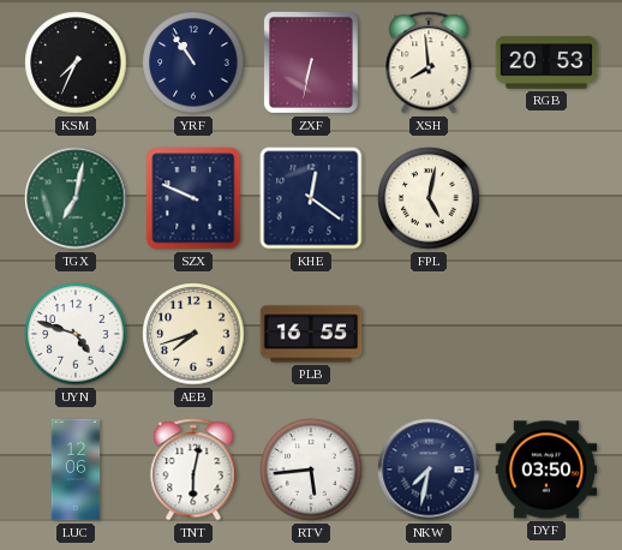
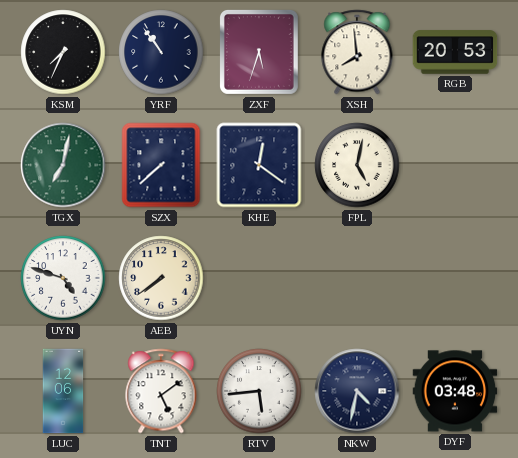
ZXF: 6:32 -> 5:33
SZX: 9:49 -> 7:38
AEB: 7:42 -> 7:39
PLB: 16:55 -> none
TNT: 6:02 -> 5:09
NKW: 7:32 -> 4:32
DYF: 03:50 -> 03:48
